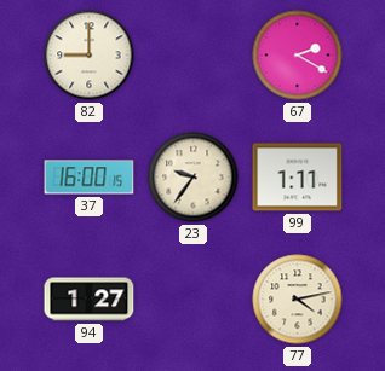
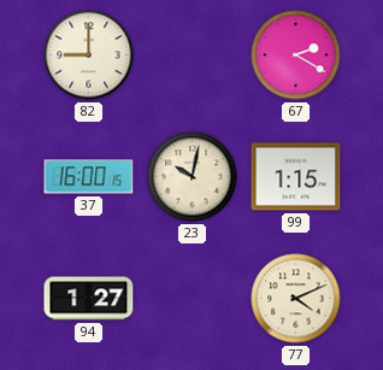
23: 9:36 -> 10:02
99: 1:11 -> 1:15
77: 4:13 -> 4:11
